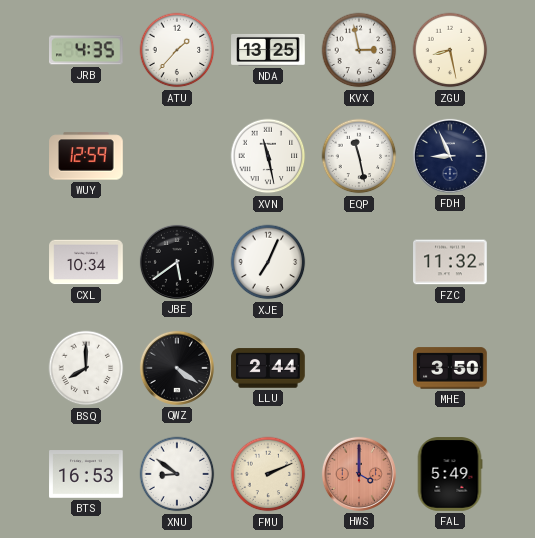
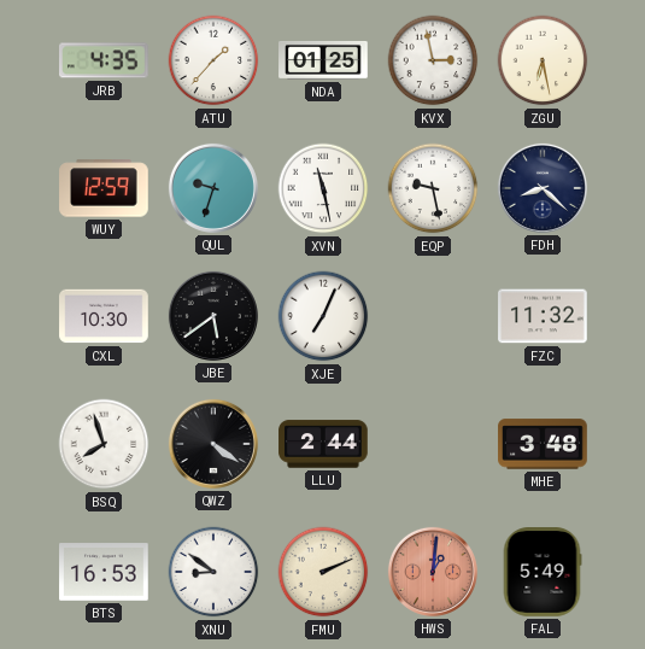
NDA: 13:25 -> 01:25
ZGU: 8:28 -> 6:28
QUL: none -> 9:33
EQP: 11:28 -> 9:28
FDH: 8:56 -> 8:22
CXL: 10:34 -> 10:30
BSQ: 8:00 -> 7:57
MHE: 3:50 -> 3:48
HWS: 4:00 -> 1:01
